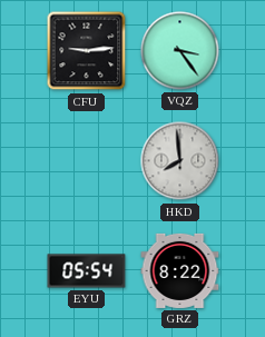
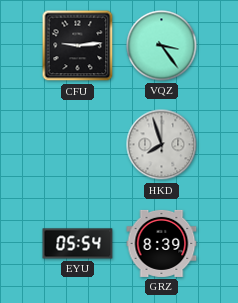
HKD: 7:59 -> 7:57
GRZ: 8:22 -> 8:39
